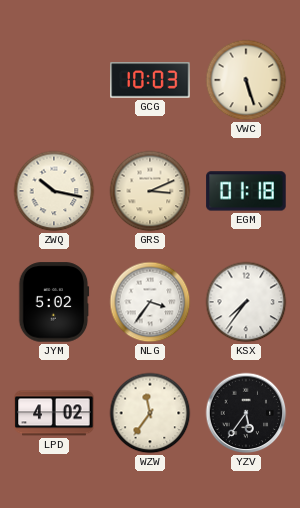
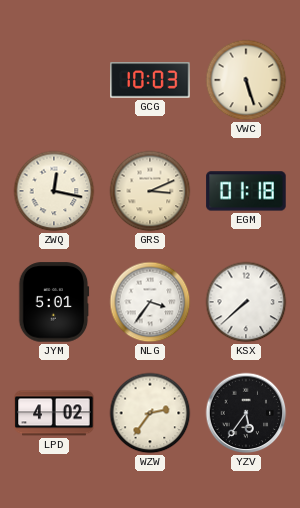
ZWQ: 10:17 -> 12:17
JYM: 5:02 -> 5:01
KSX: 7:36 -> 7:38
WZW: 11:36 -> 2:36
